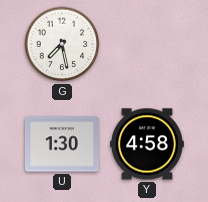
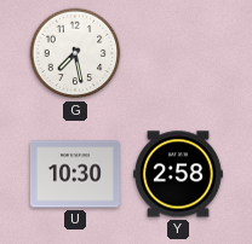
U: 1:30 -> 10:30
Y: 4:58 -> 2:58
